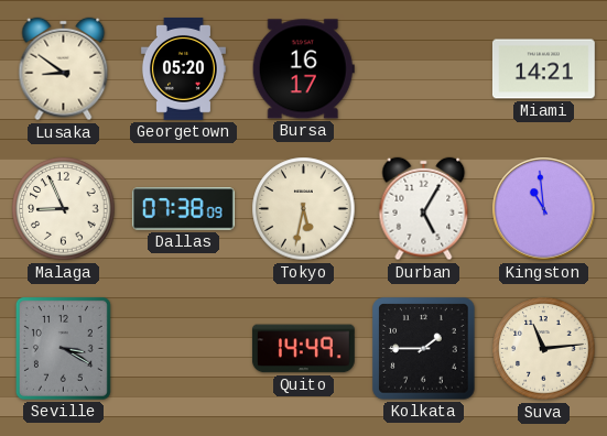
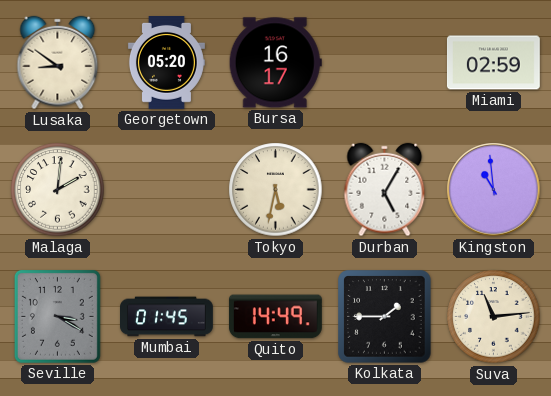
Miami: 14:21 -> 02:59
Malaga: 8:56 -> 2:01
Dallas: 07:38 -> none
Mumbai: none -> 01:45
